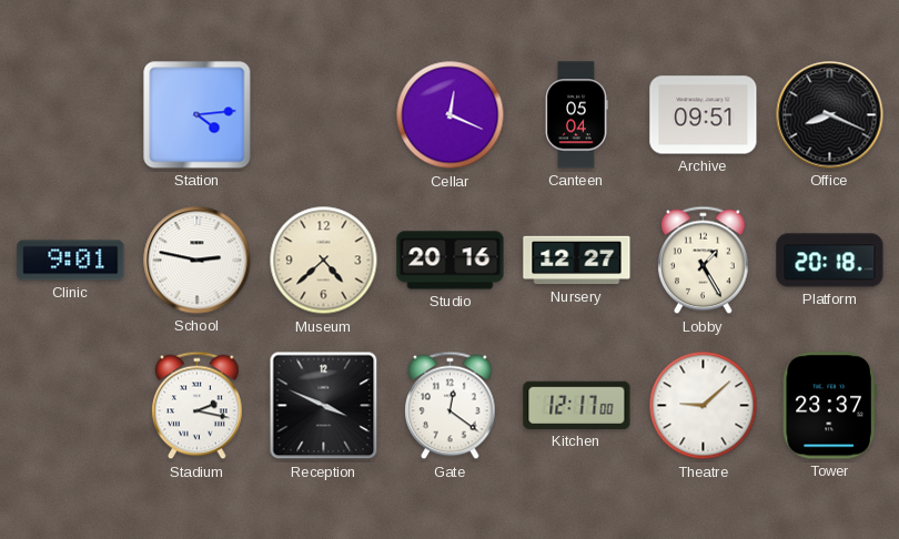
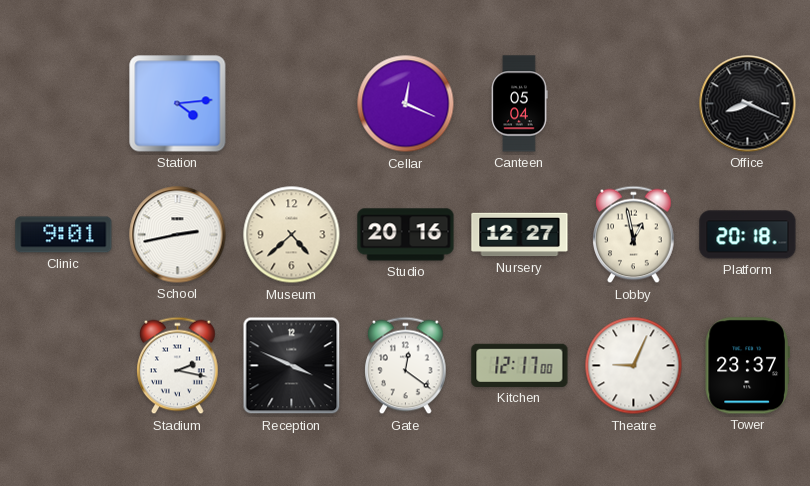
Archive: 09:51 -> none
School: 2:47 -> 2:43
Lobby: 1:25 -> 12:58
Theatre: 9:08 -> 9:04
